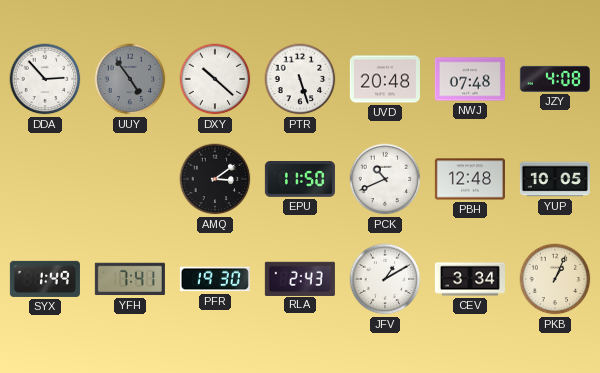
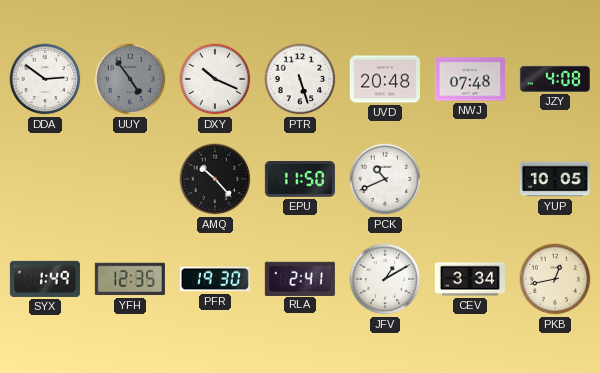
DDA: 2:53 -> 2:51
DXY: 10:22 -> 10:19
AMQ: 3:09 -> 10:23
PBH: 12:48 -> none
YFH: 7:41 -> 12:35
RLA: 2:43 -> 2:41
PKB: 1:04 -> 12:43
